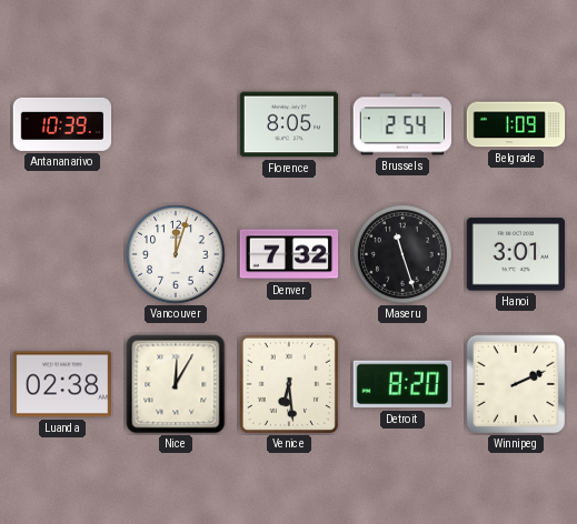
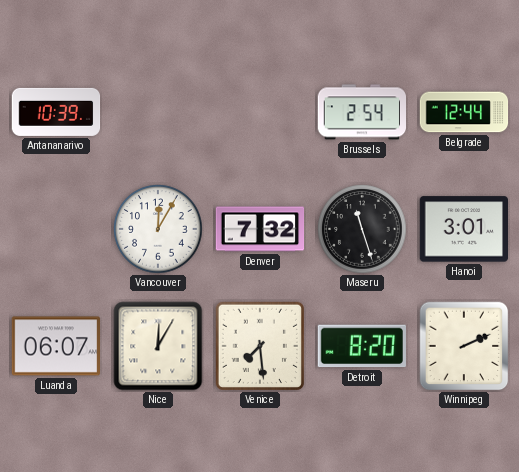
Florence: 8:05 -> none
Belgrade: 1:09 -> 12:44
Vancouver: 12:03 -> 12:05
Luanda: 02:38 -> 06:07
Venice: 6:29 -> 7:29
